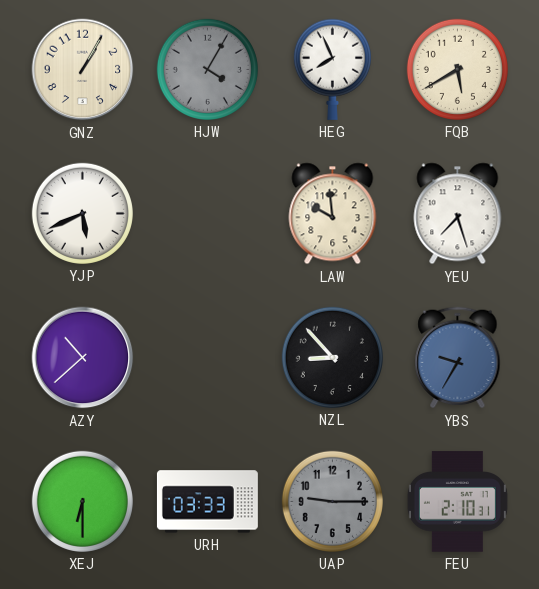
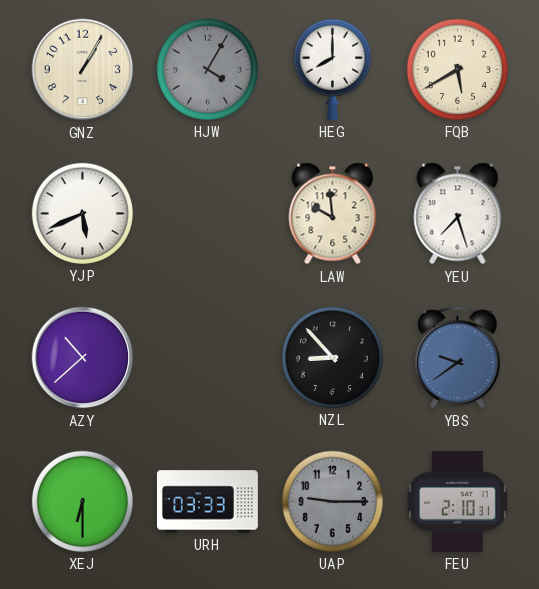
HEG: 7:56 -> 8:00
YBS: 9:35 -> 9:39
